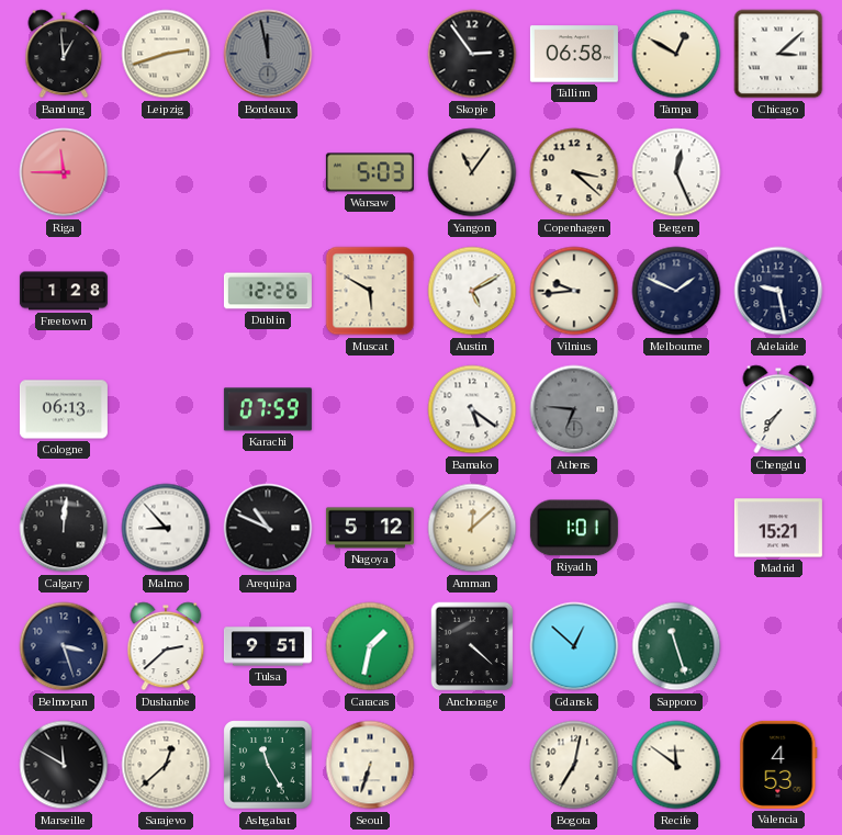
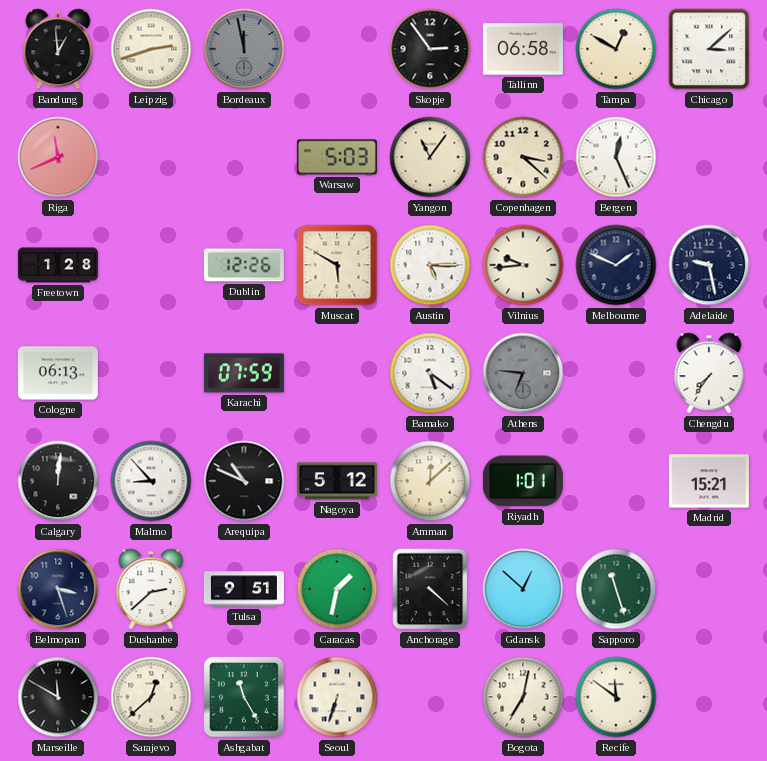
Riga: 11:45 -> 11:41
Austin: 5:10 -> 5:15
Valencia: 4:53 -> none
